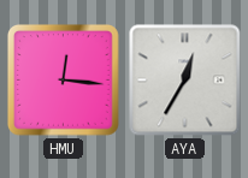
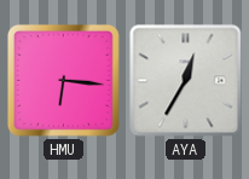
HMU: 12:16 -> 6:16
